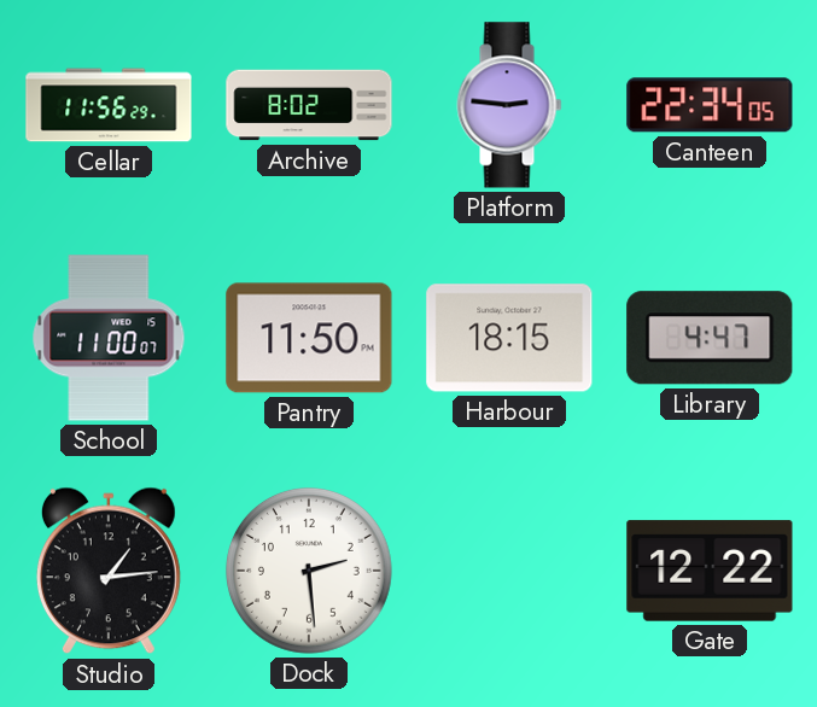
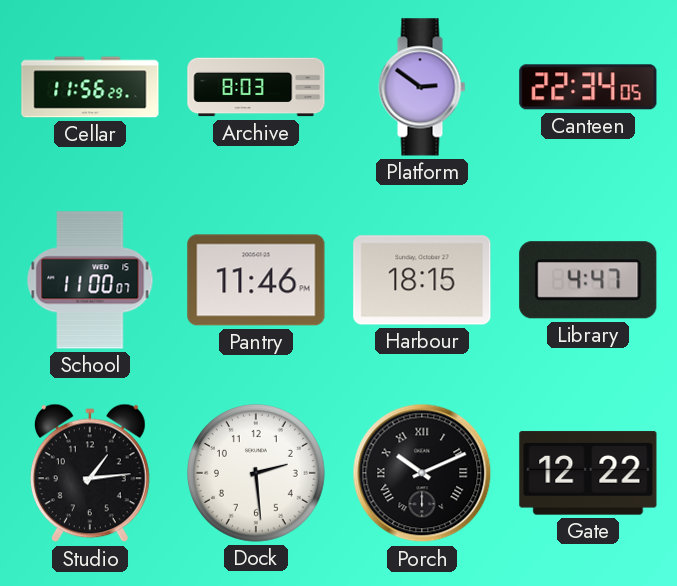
Archive: 8:02 -> 8:03
Platform: 2:46 -> 2:51
Pantry: 11:50 -> 11:46
Porch: none -> 10:11
